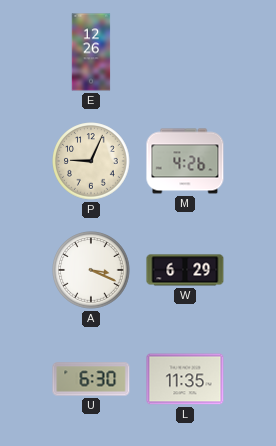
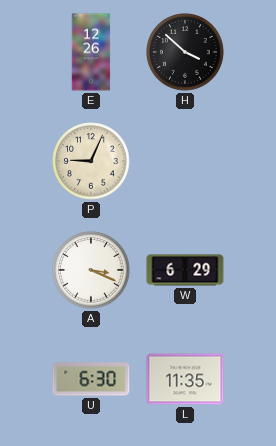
H: none -> 3:52
M: 4:26 -> none
